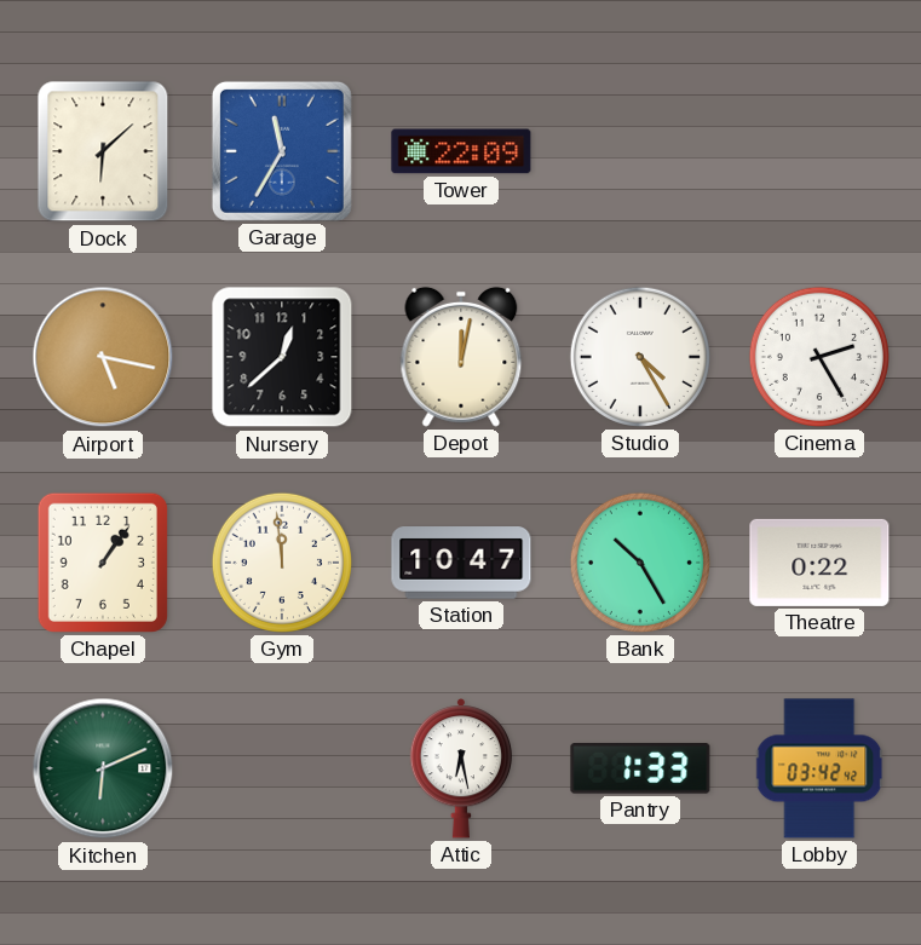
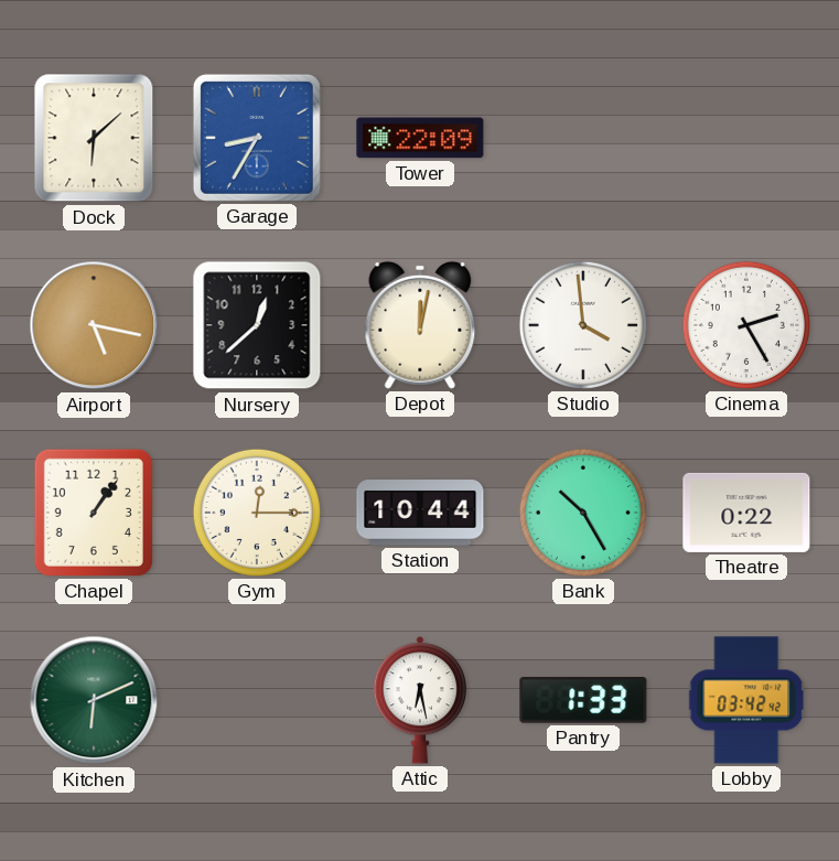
Garage: 11:35 -> 8:35
Studio: 4:25 -> 3:59
Gym: 11:59 -> 12:15
Station: 10:47 -> 10:44
